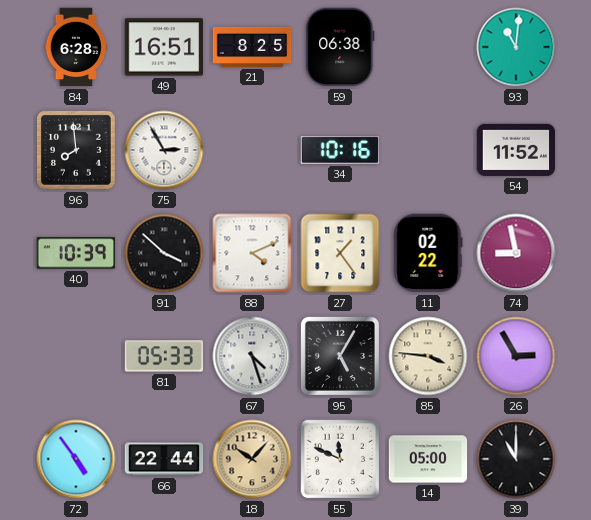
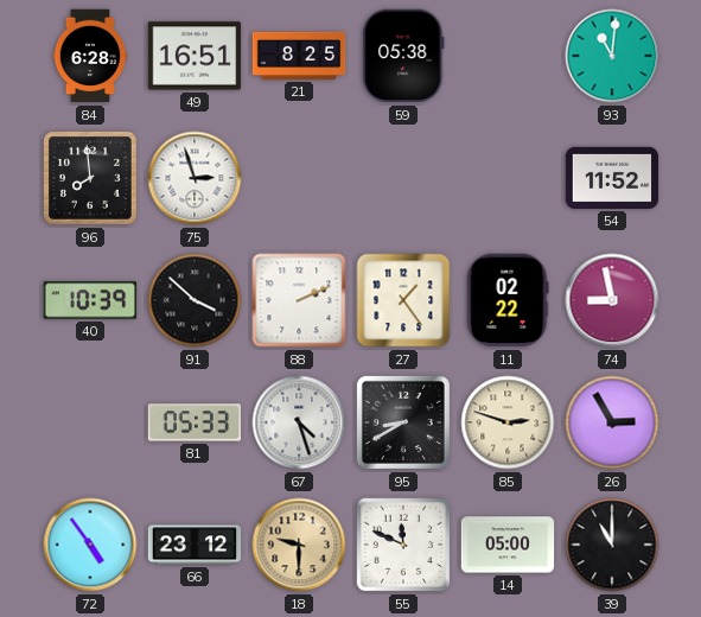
59: 06:38 -> 05:38
75: 2:55 -> 2:57
34: 10:16 -> none
88: 4:11 -> 2:11
95: 5:05 -> 8:40
85: 3:46 -> 2:48
66: 22:44 -> 23:12
18: 10:07 -> 9:30
